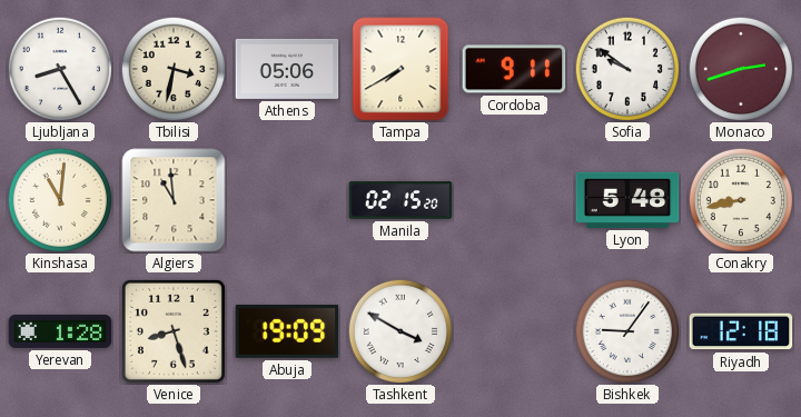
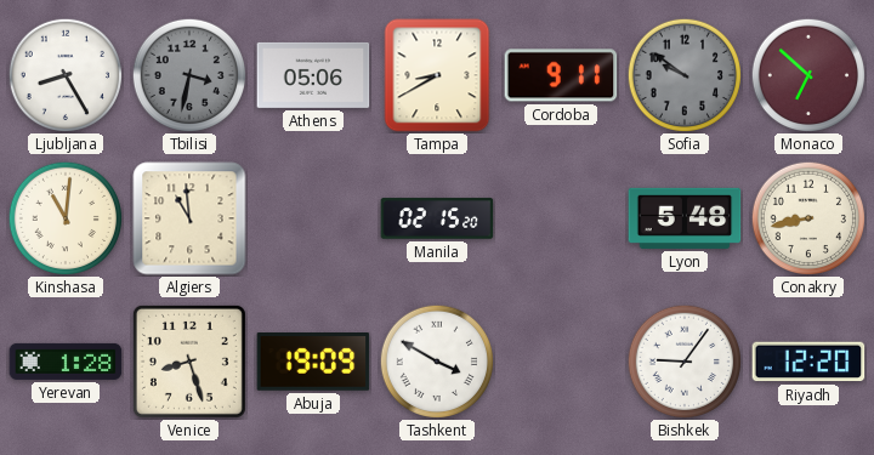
Tbilisi dial: cream -> grey
Tampa: 7:40 -> 8:40
Sofia dial: white -> grey
Monaco: 2:42 -> 6:52
Riyadh: 12:18 -> 12:20
